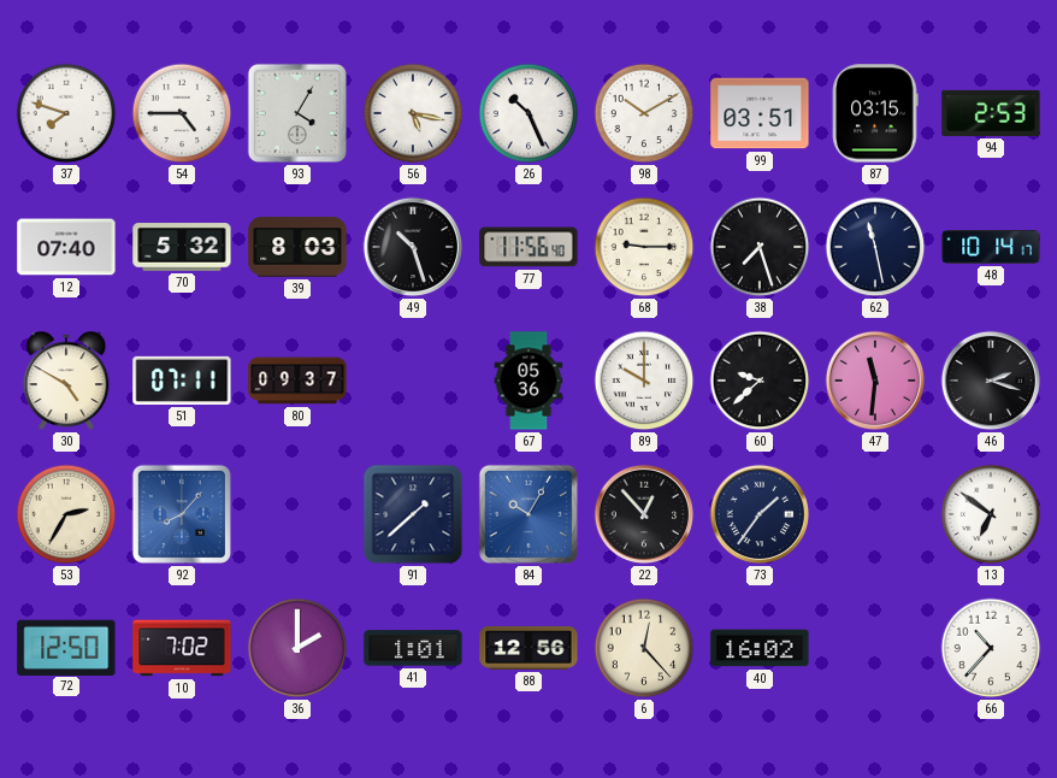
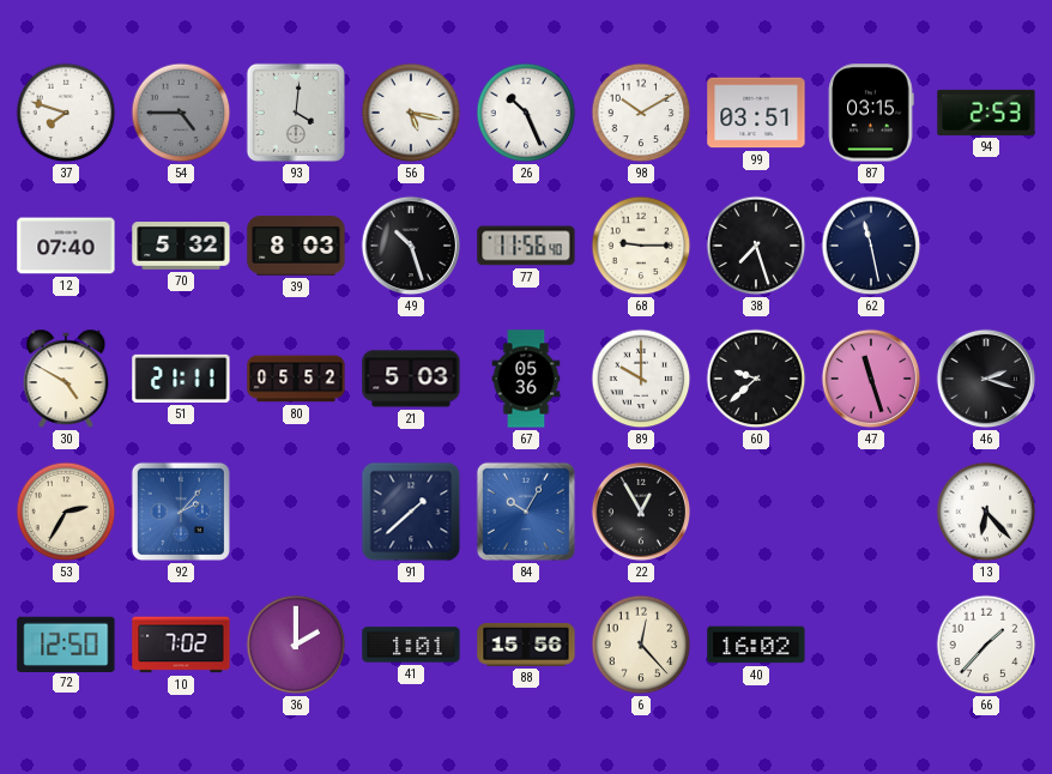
54 dial: white -> grey
93: 4:05 -> 4:01
48: 10:14 -> none
51: 07:11 -> 21:11
80: 09:37 -> 05:52
21: none -> 5:03
47: 11:31 -> 11:27
92: 8:07 -> 2:07
22: 12:53 -> 12:55
73: 1:36 -> none
13: 6:51 -> 6:23
88: 12:56 -> 15:56
66: 10:37 -> 1:37
